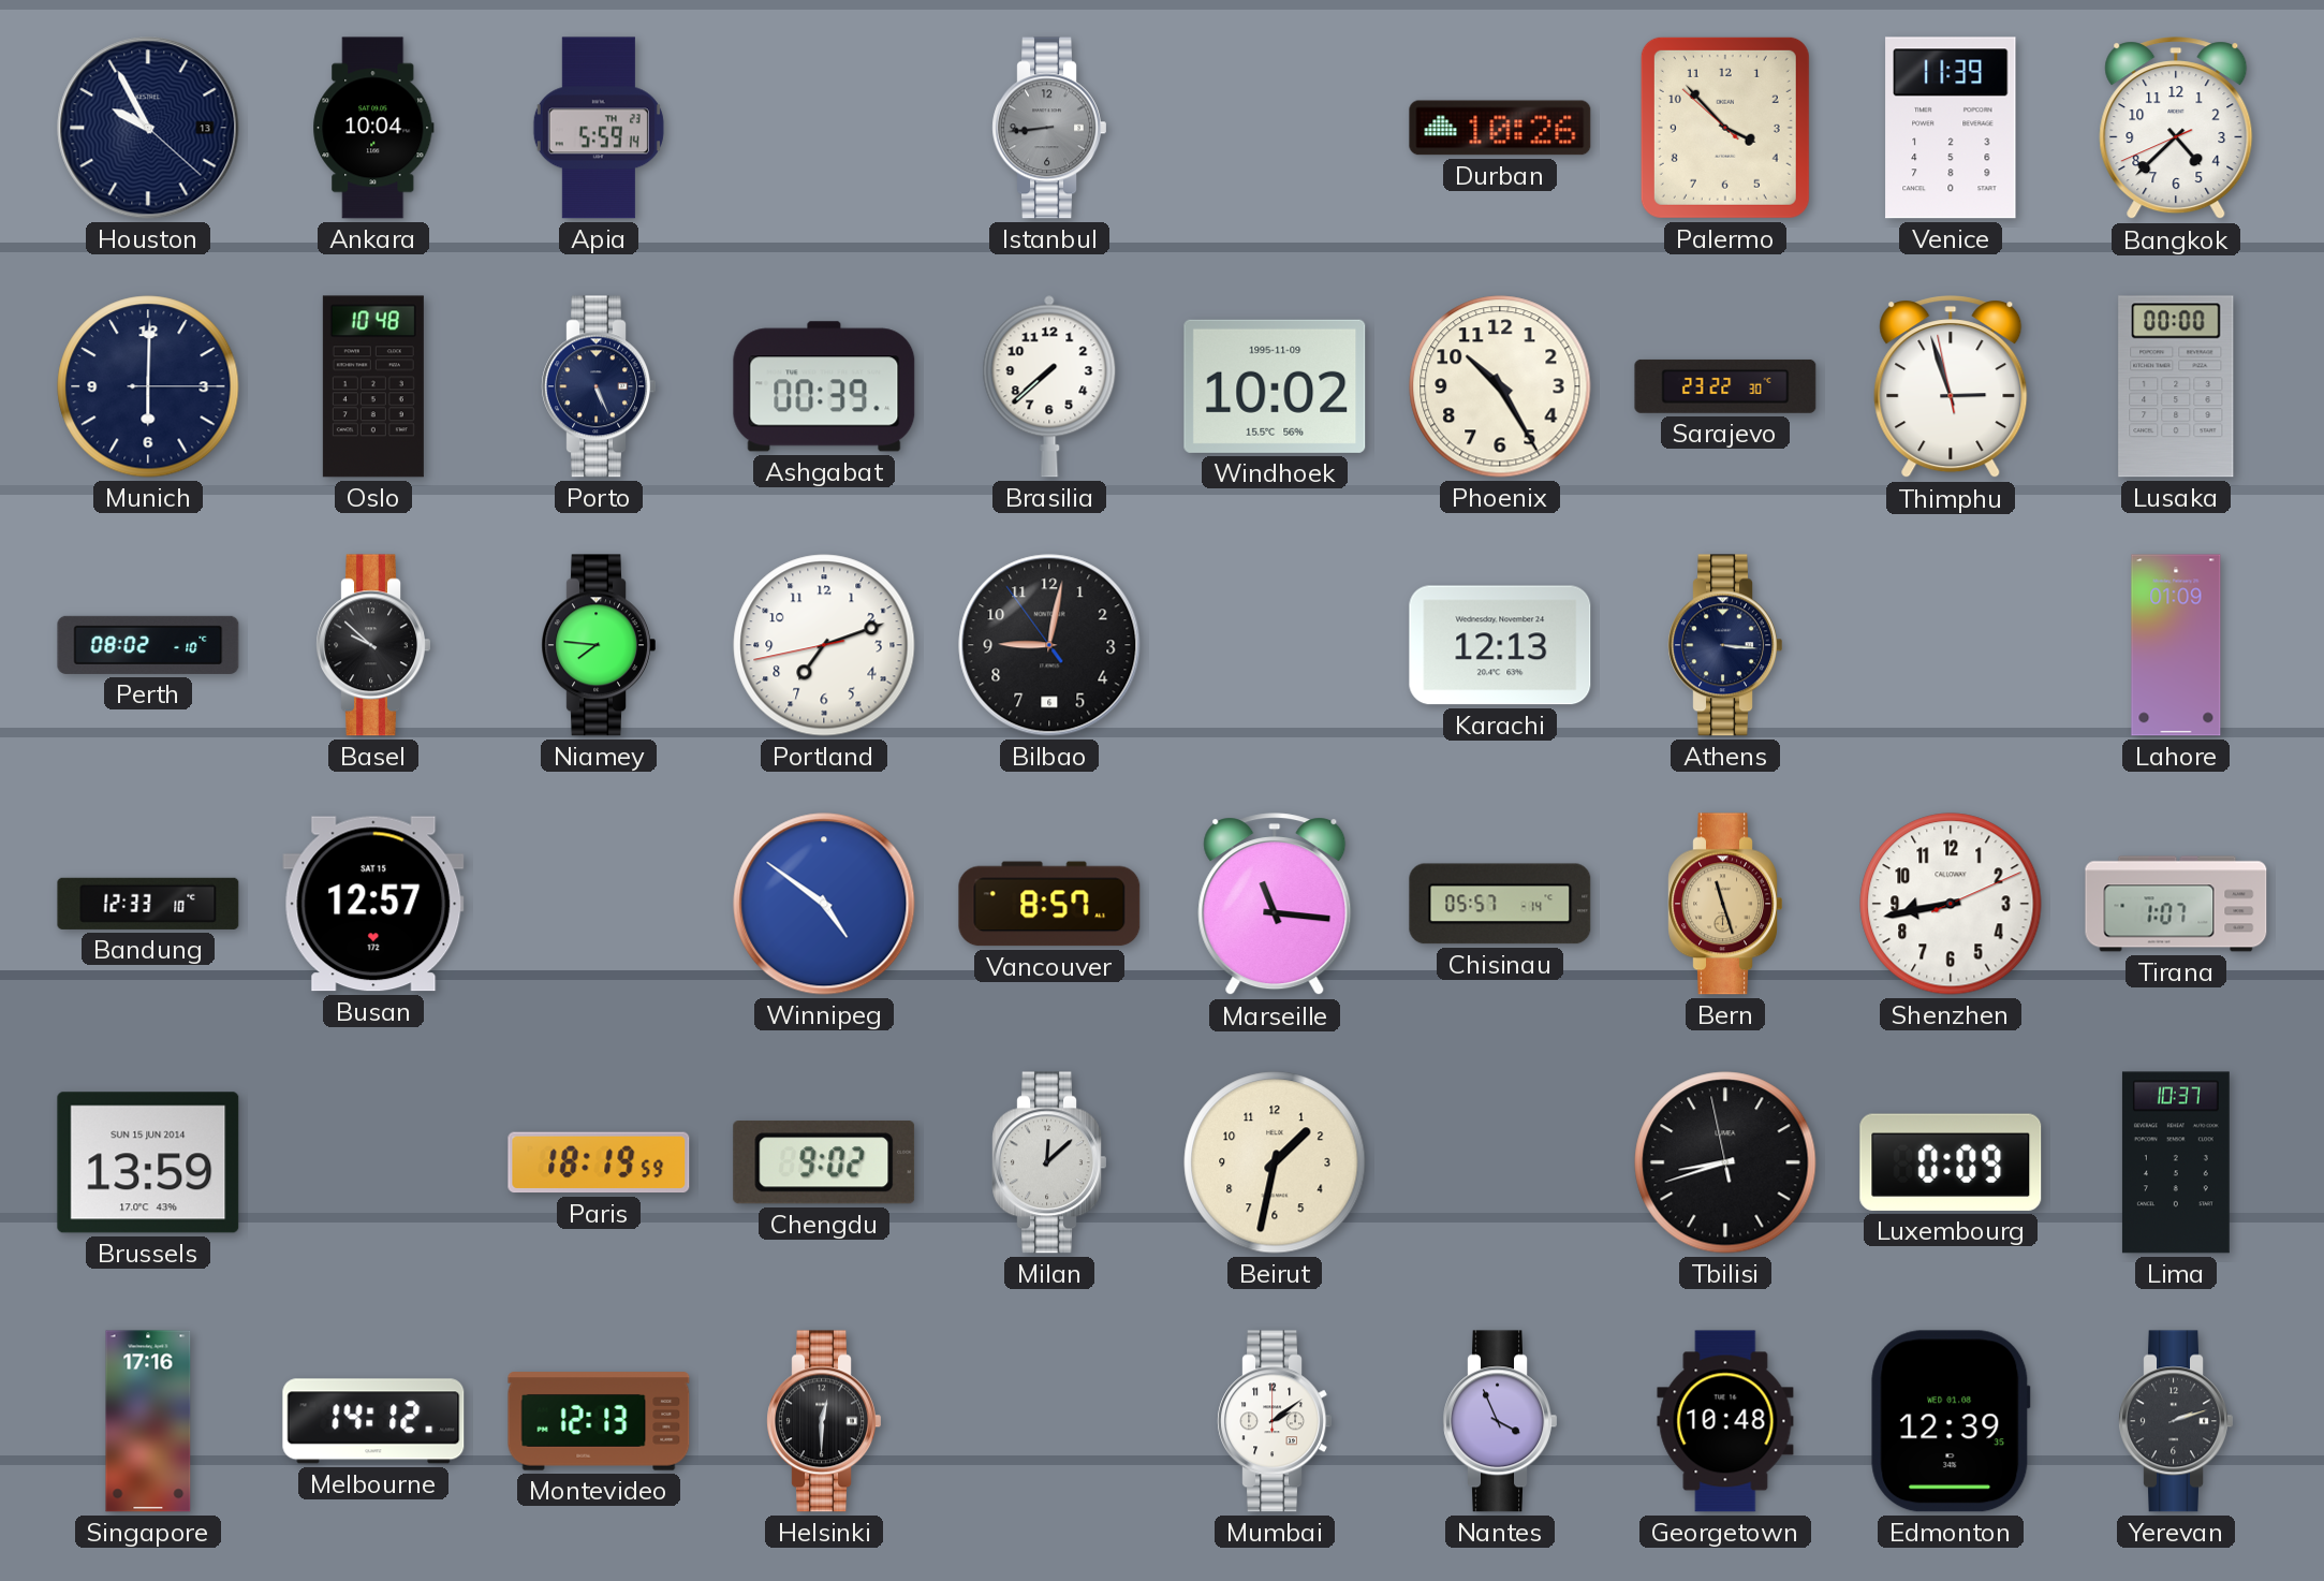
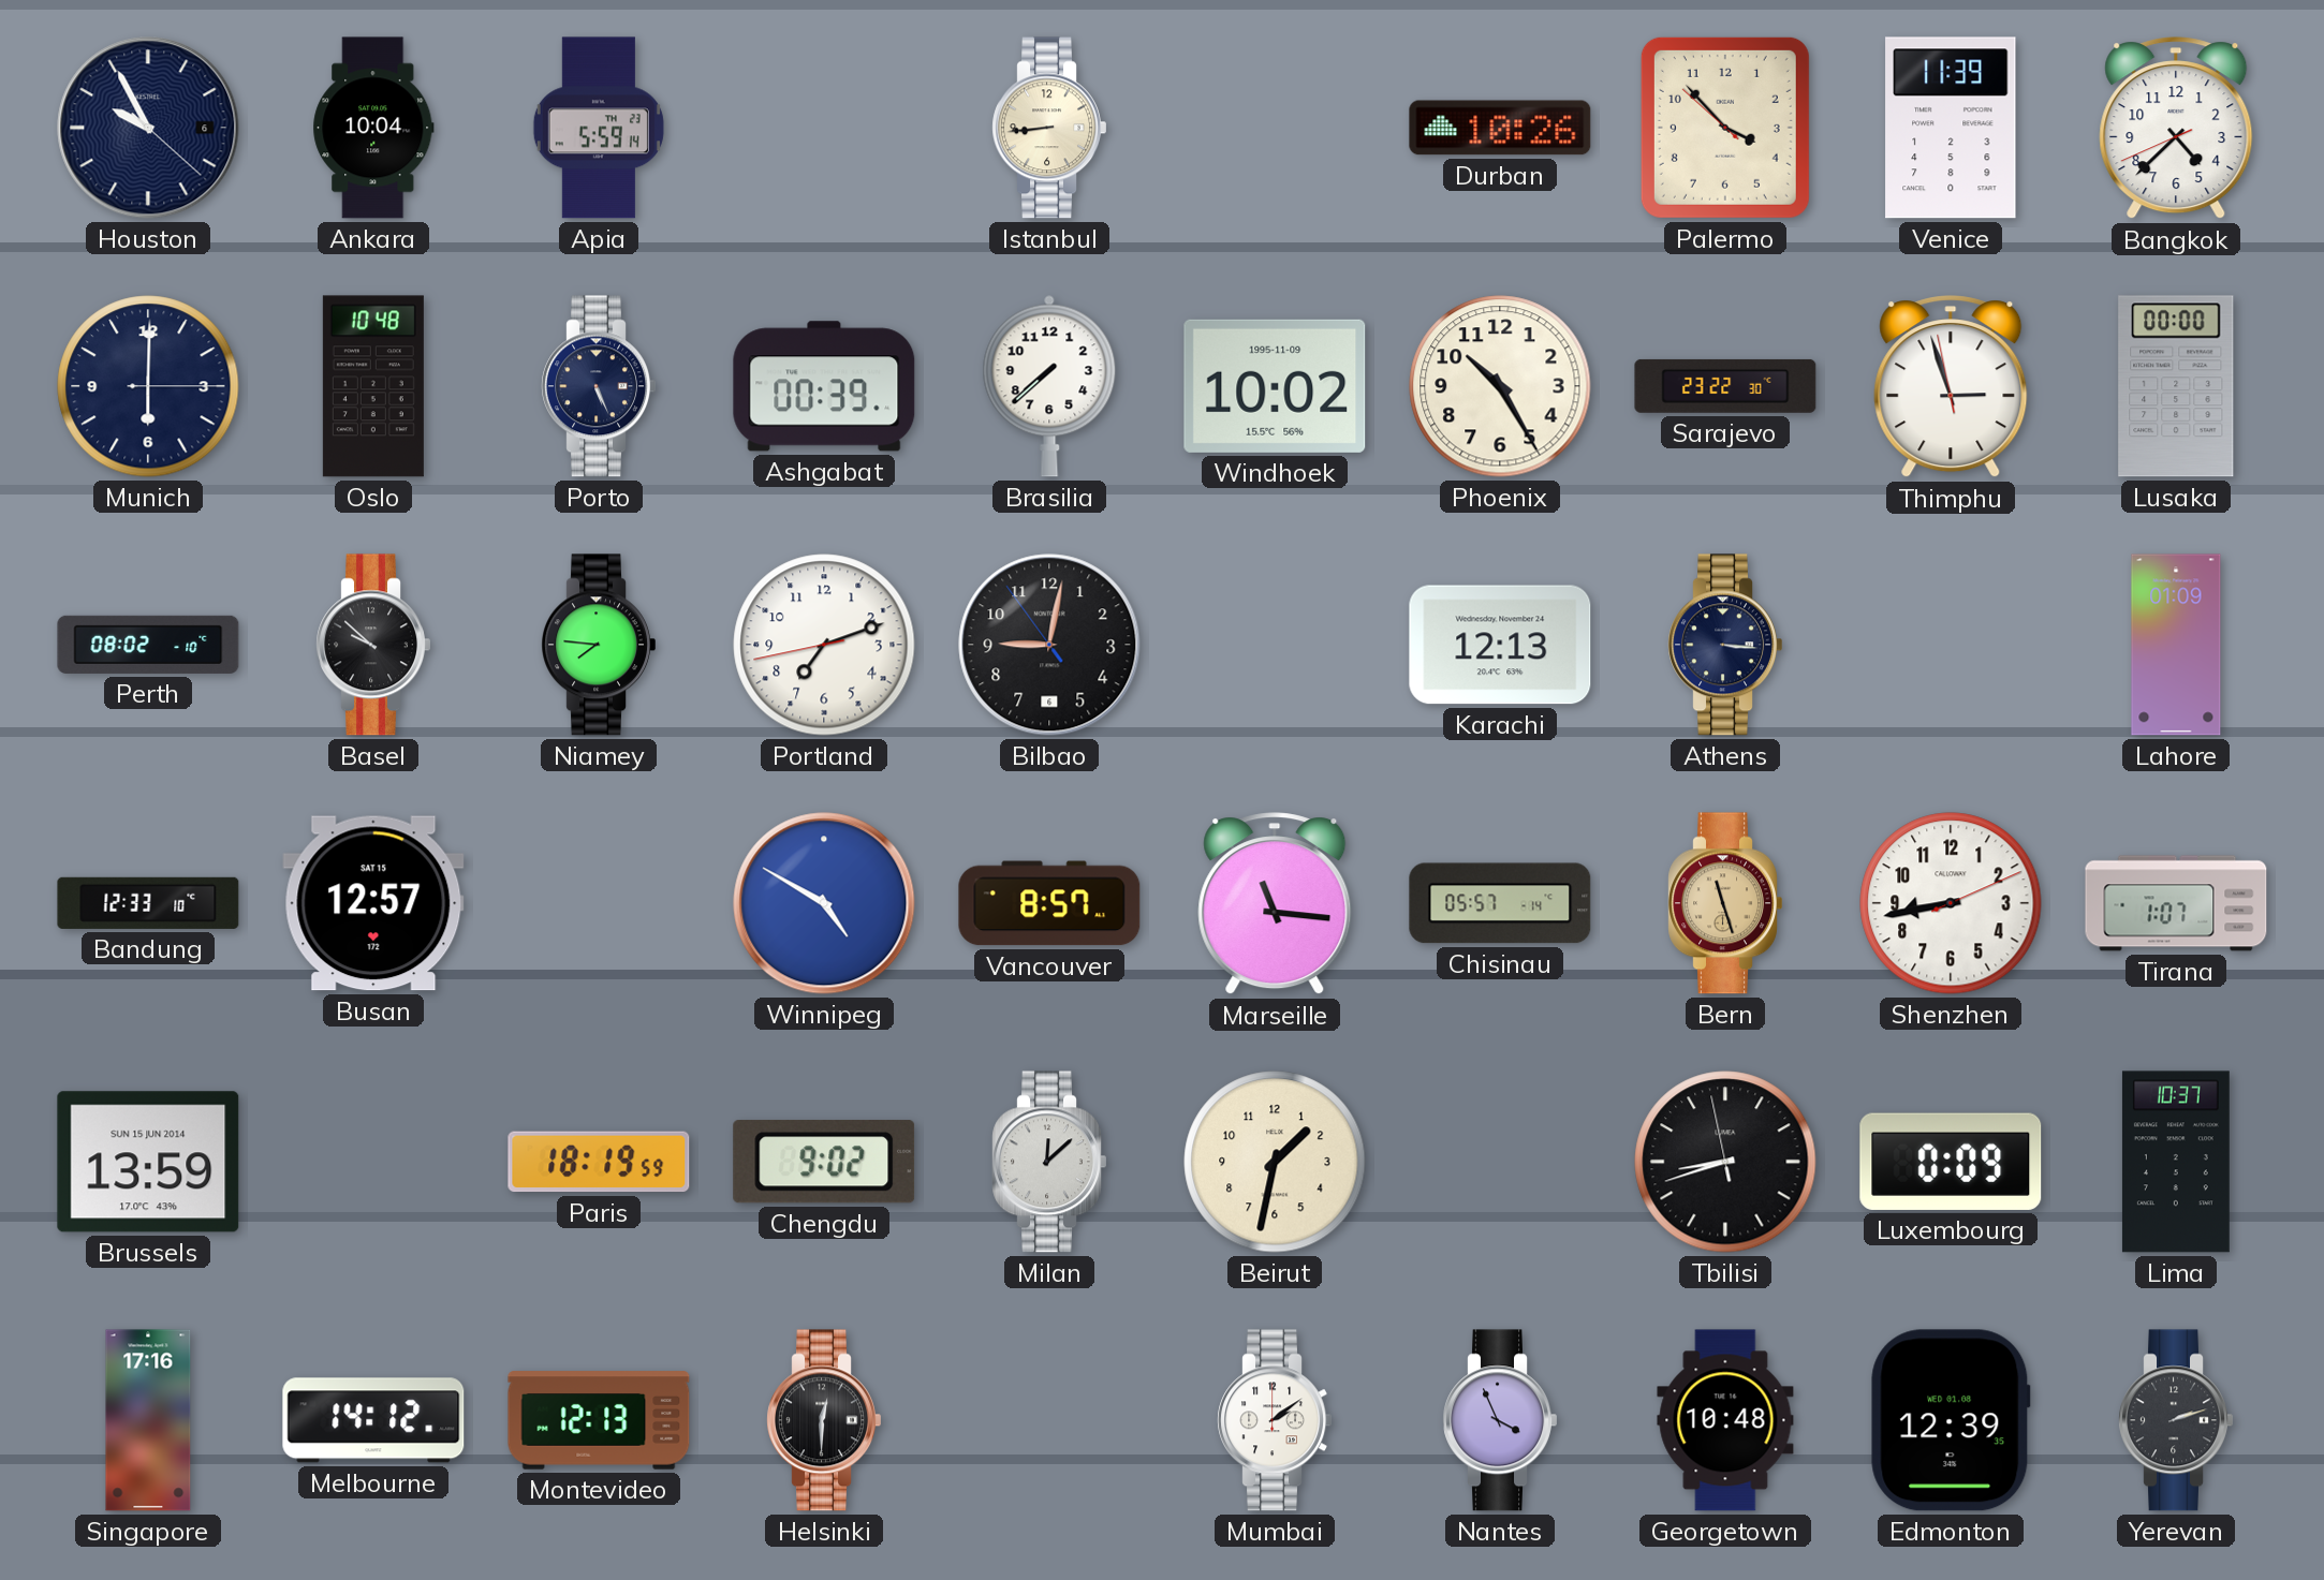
Houston date: 13 -> 6
Istanbul dial: grey -> cream
Winnipeg: 4:51 -> 4:50
